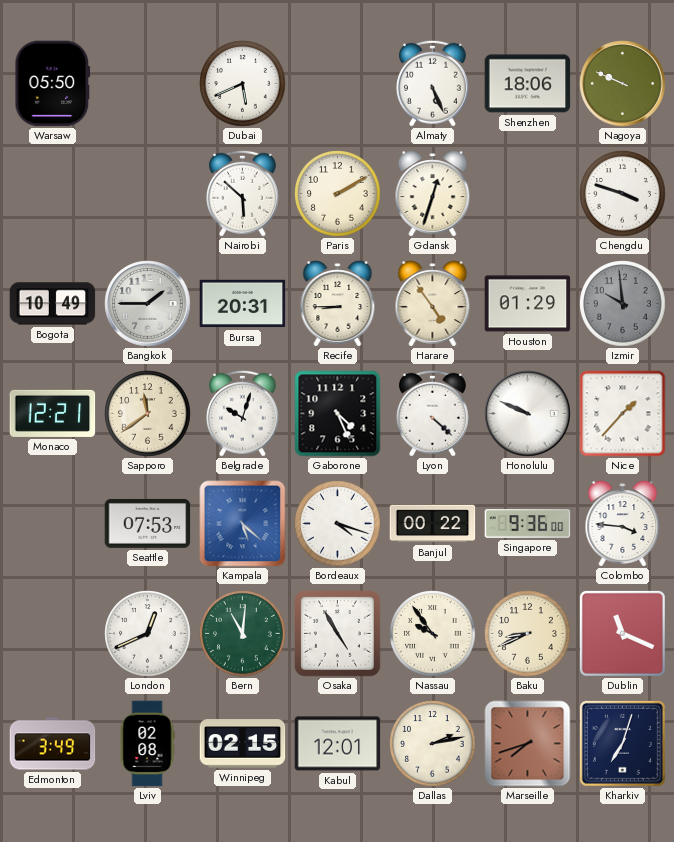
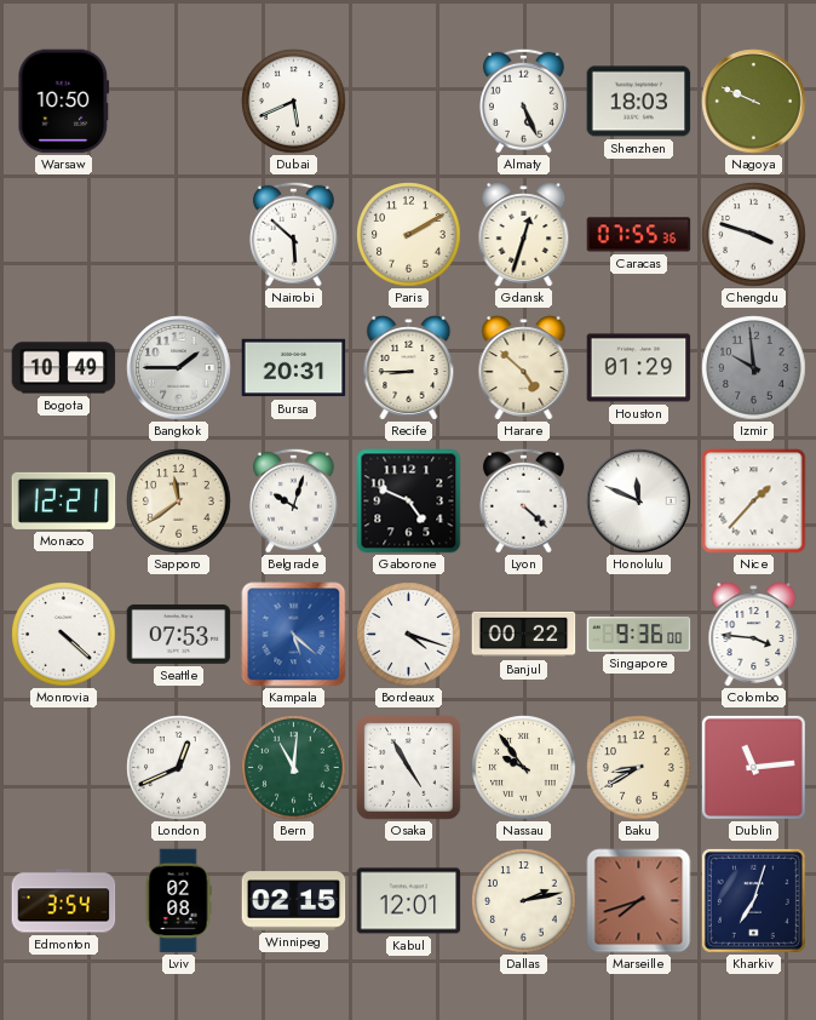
Warsaw: 05:50 -> 10:50
Shenzhen: 18:06 -> 18:03
Caracas: none -> 07:55
Harare: 4:54 -> 4:52
Gaborone: 4:26 -> 4:49
Honolulu: 9:49 -> 11:49
Monrovia: none -> 4:22
Baku: 8:41 -> 8:40
Dublin: 11:19 -> 11:14
Edmonton: 3:49 -> 3:54
